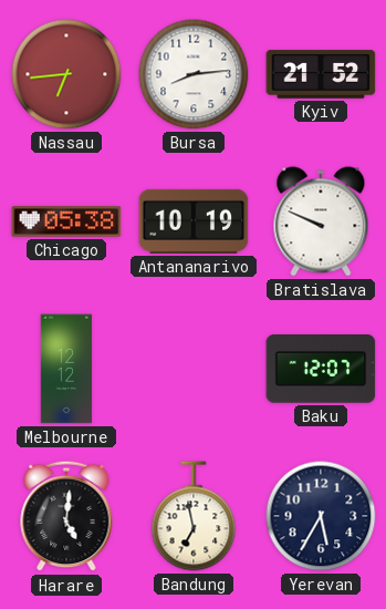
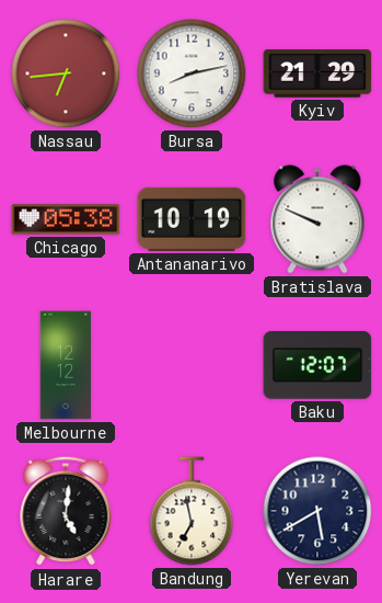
Bursa: 8:14 -> 8:13
Kyiv: 21:52 -> 21:29
Yerevan: 5:35 -> 5:40
